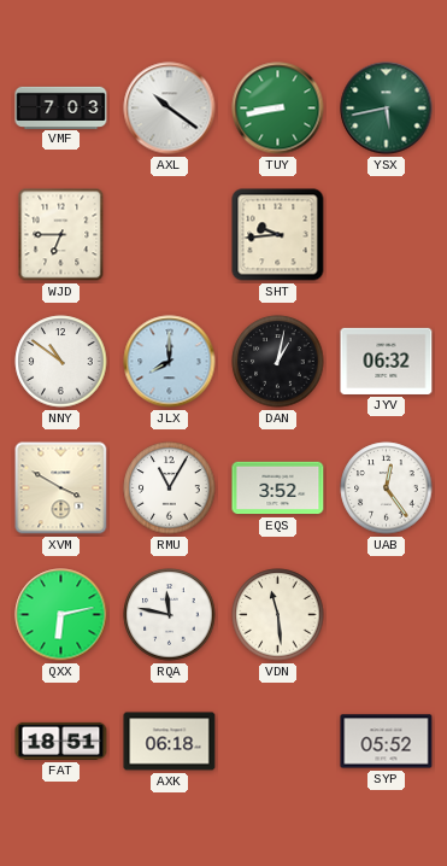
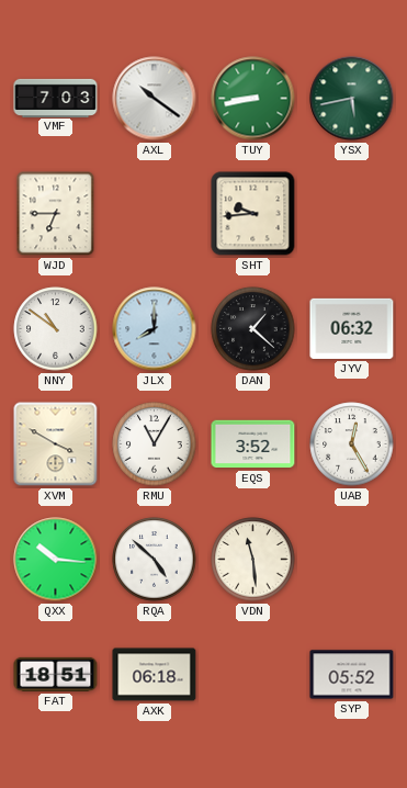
DAN: 1:02 -> 1:22
UAB: 12:24 -> 12:25
QXX: 6:13 -> 10:16
RQA: 11:47 -> 4:52
